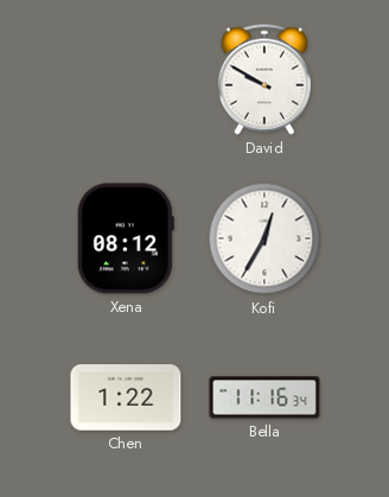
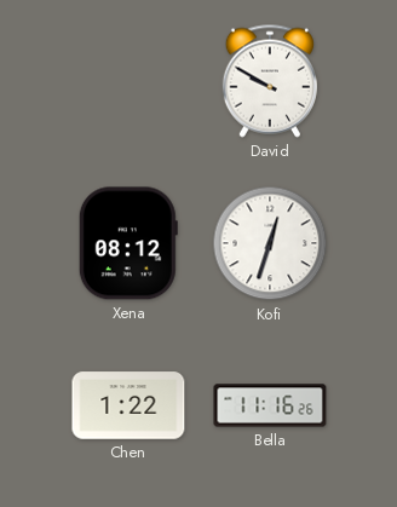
Kofi: 12:35 -> 12:33
Bella: 11:16:34 -> 11:16:26
